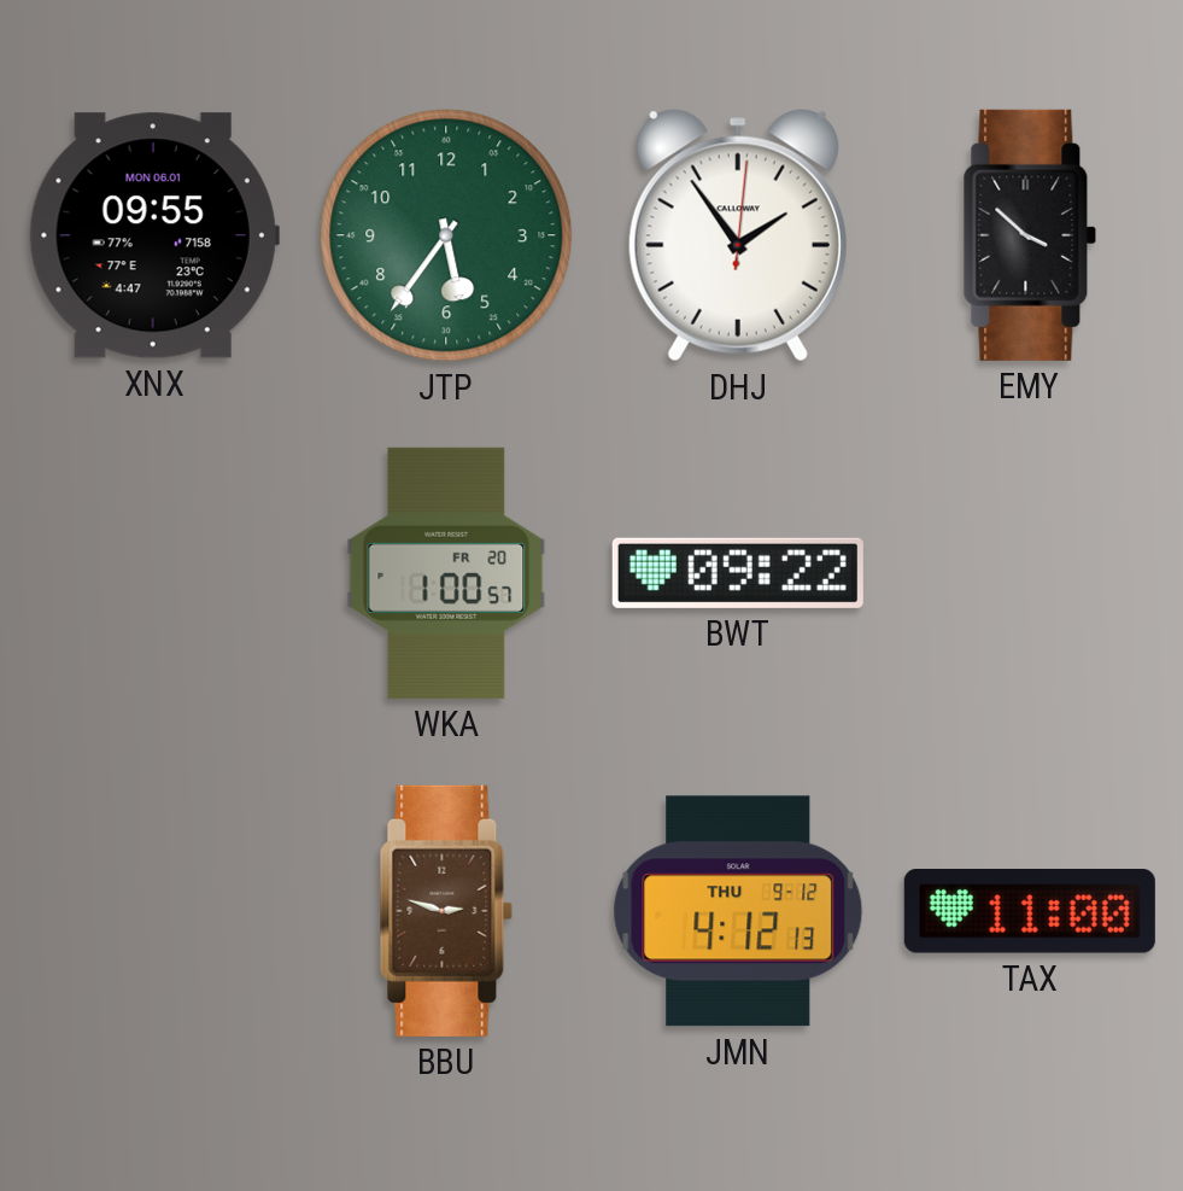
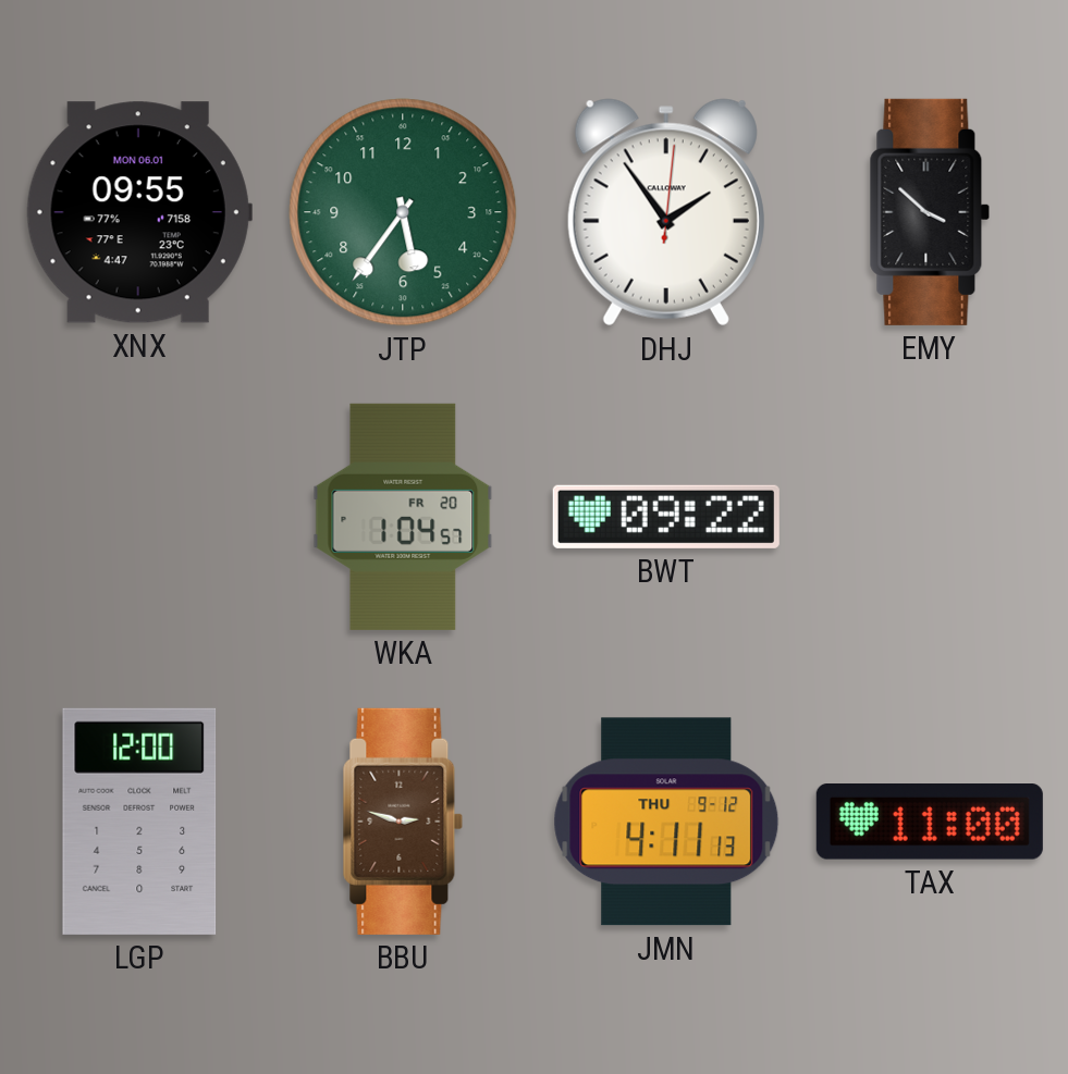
WKA: 1:00 -> 1:04
LGP: none -> 12:00
JMN: 4:12 -> 4:11
